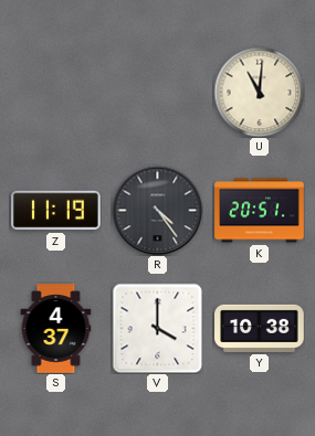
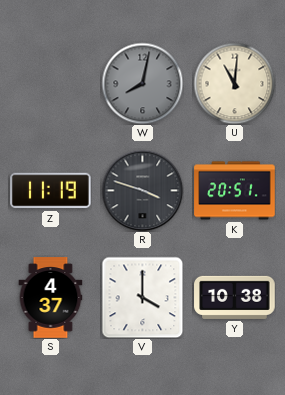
W: none -> 8:02
R: 4:24 -> 3:48
